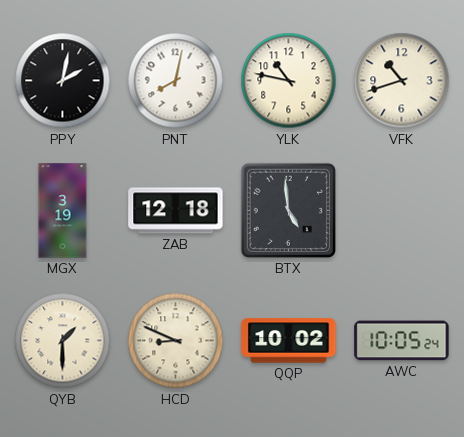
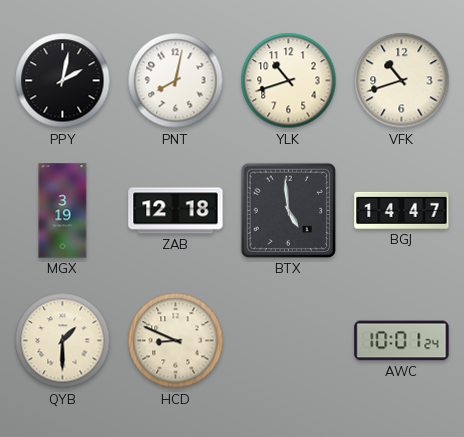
YLK: 10:47 -> 10:42
BGJ: none -> 14:47
QQP: 10:02 -> none
AWC: 10:05 -> 10:01
